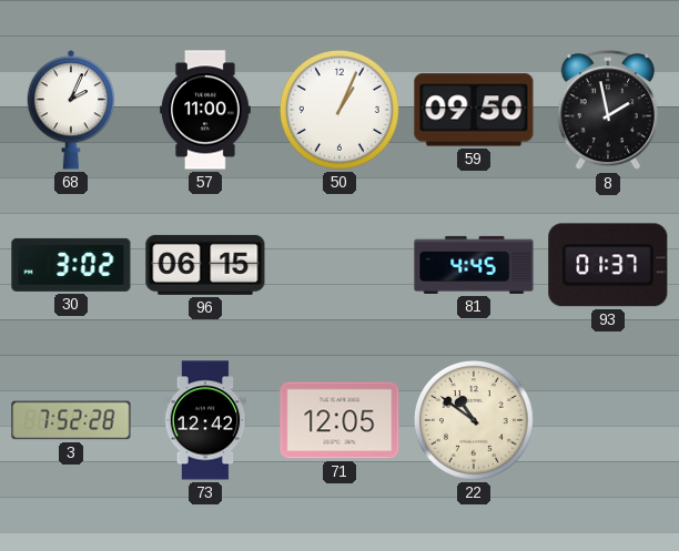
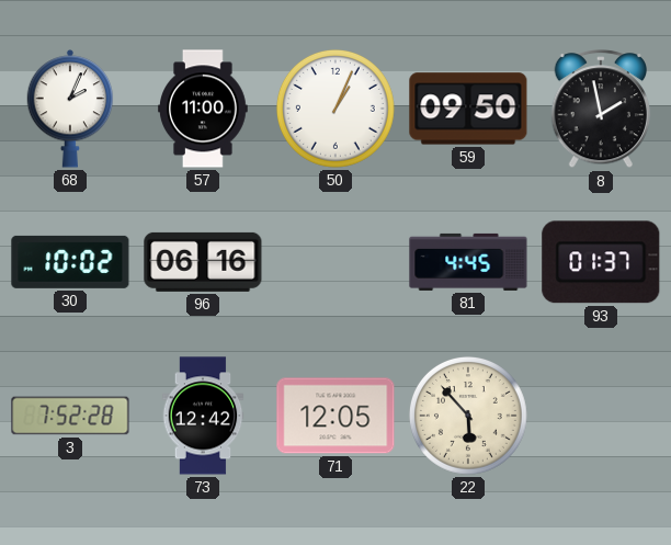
30: 3:02 -> 10:02
96: 06:15 -> 06:16
22: 10:51 -> 5:53
